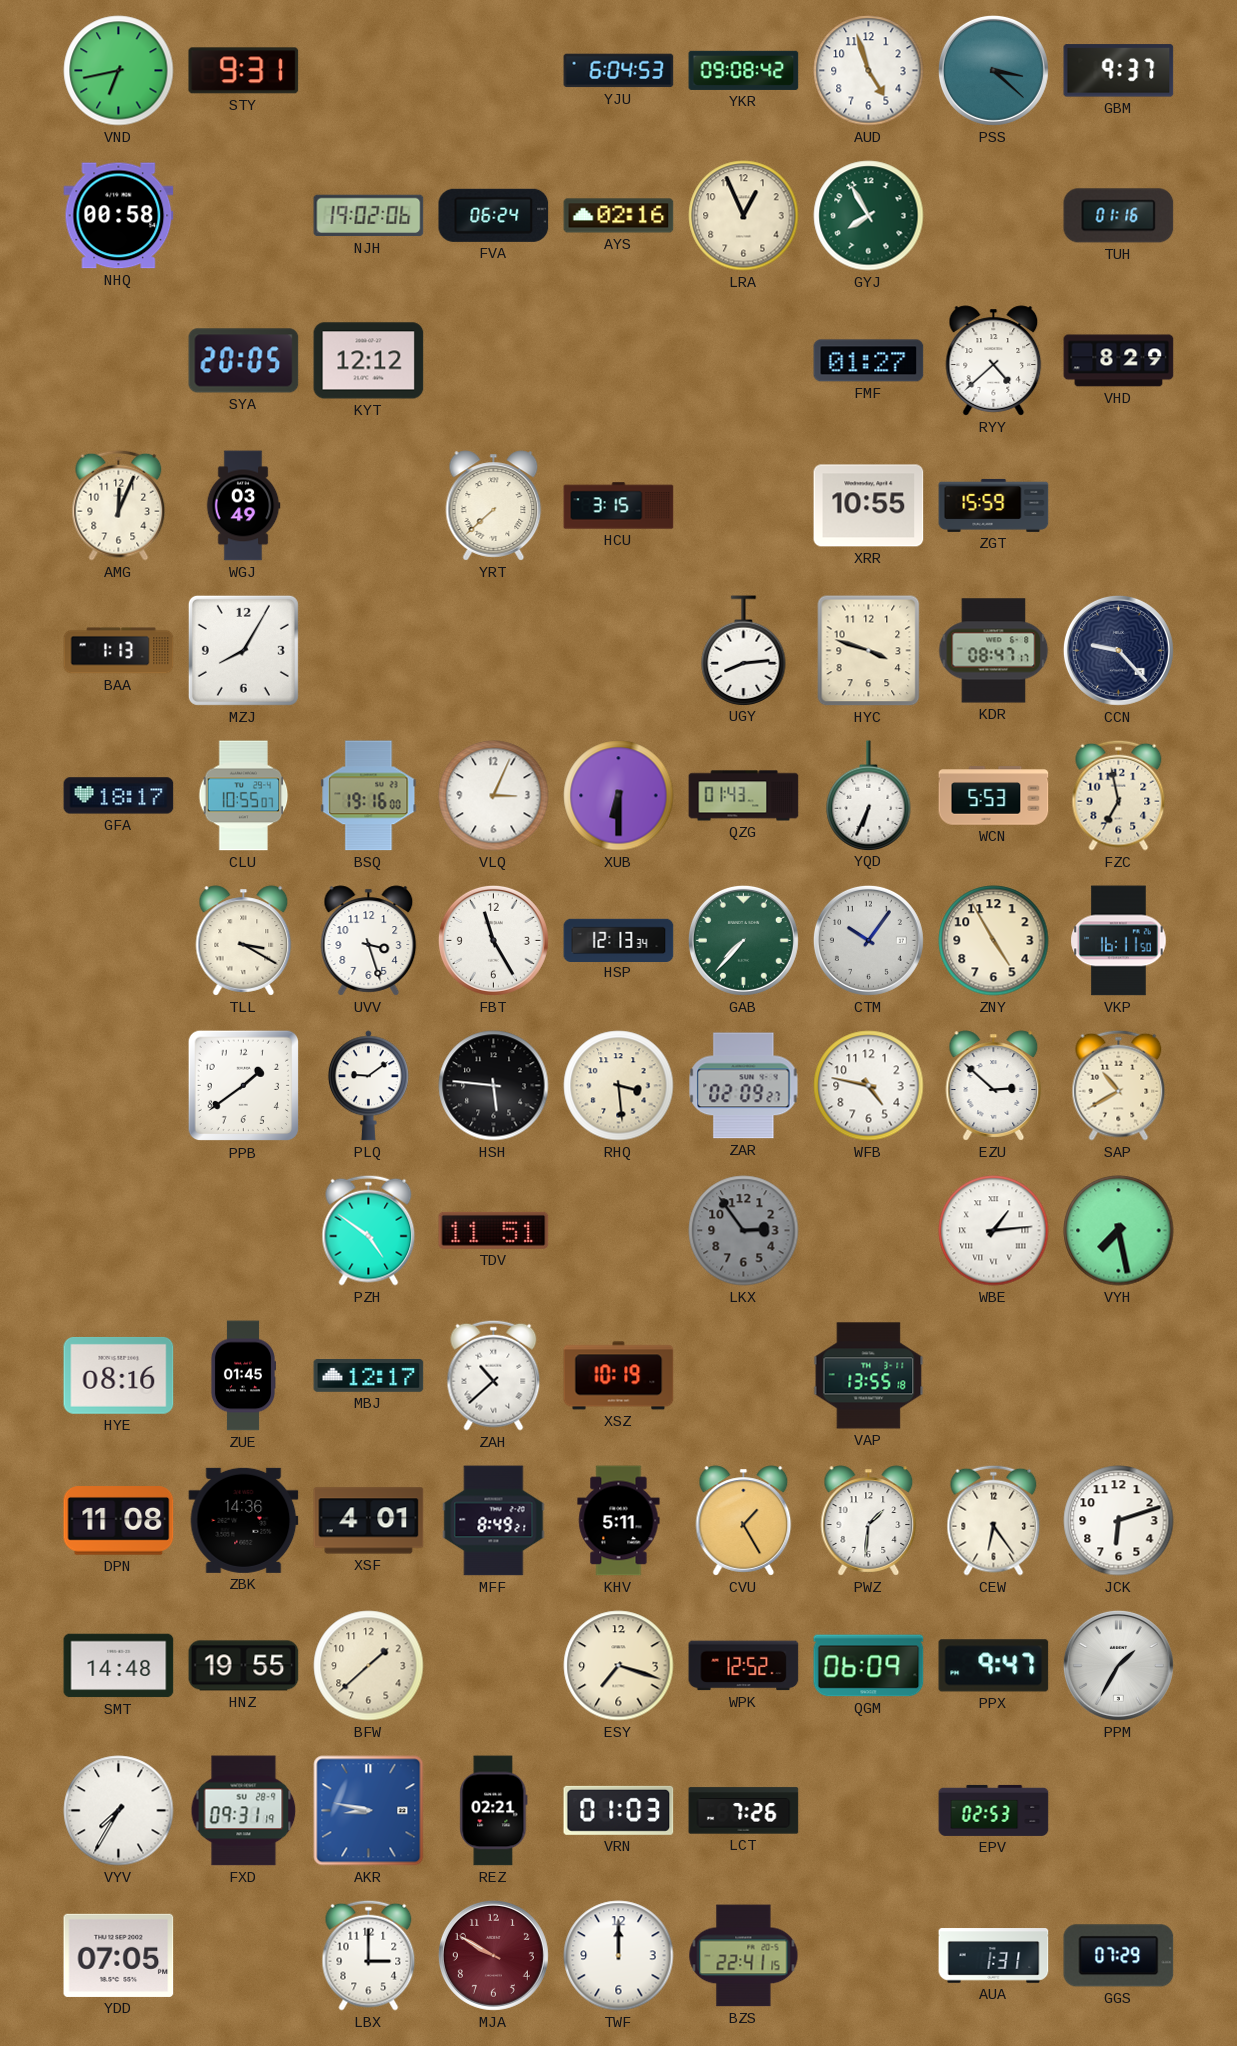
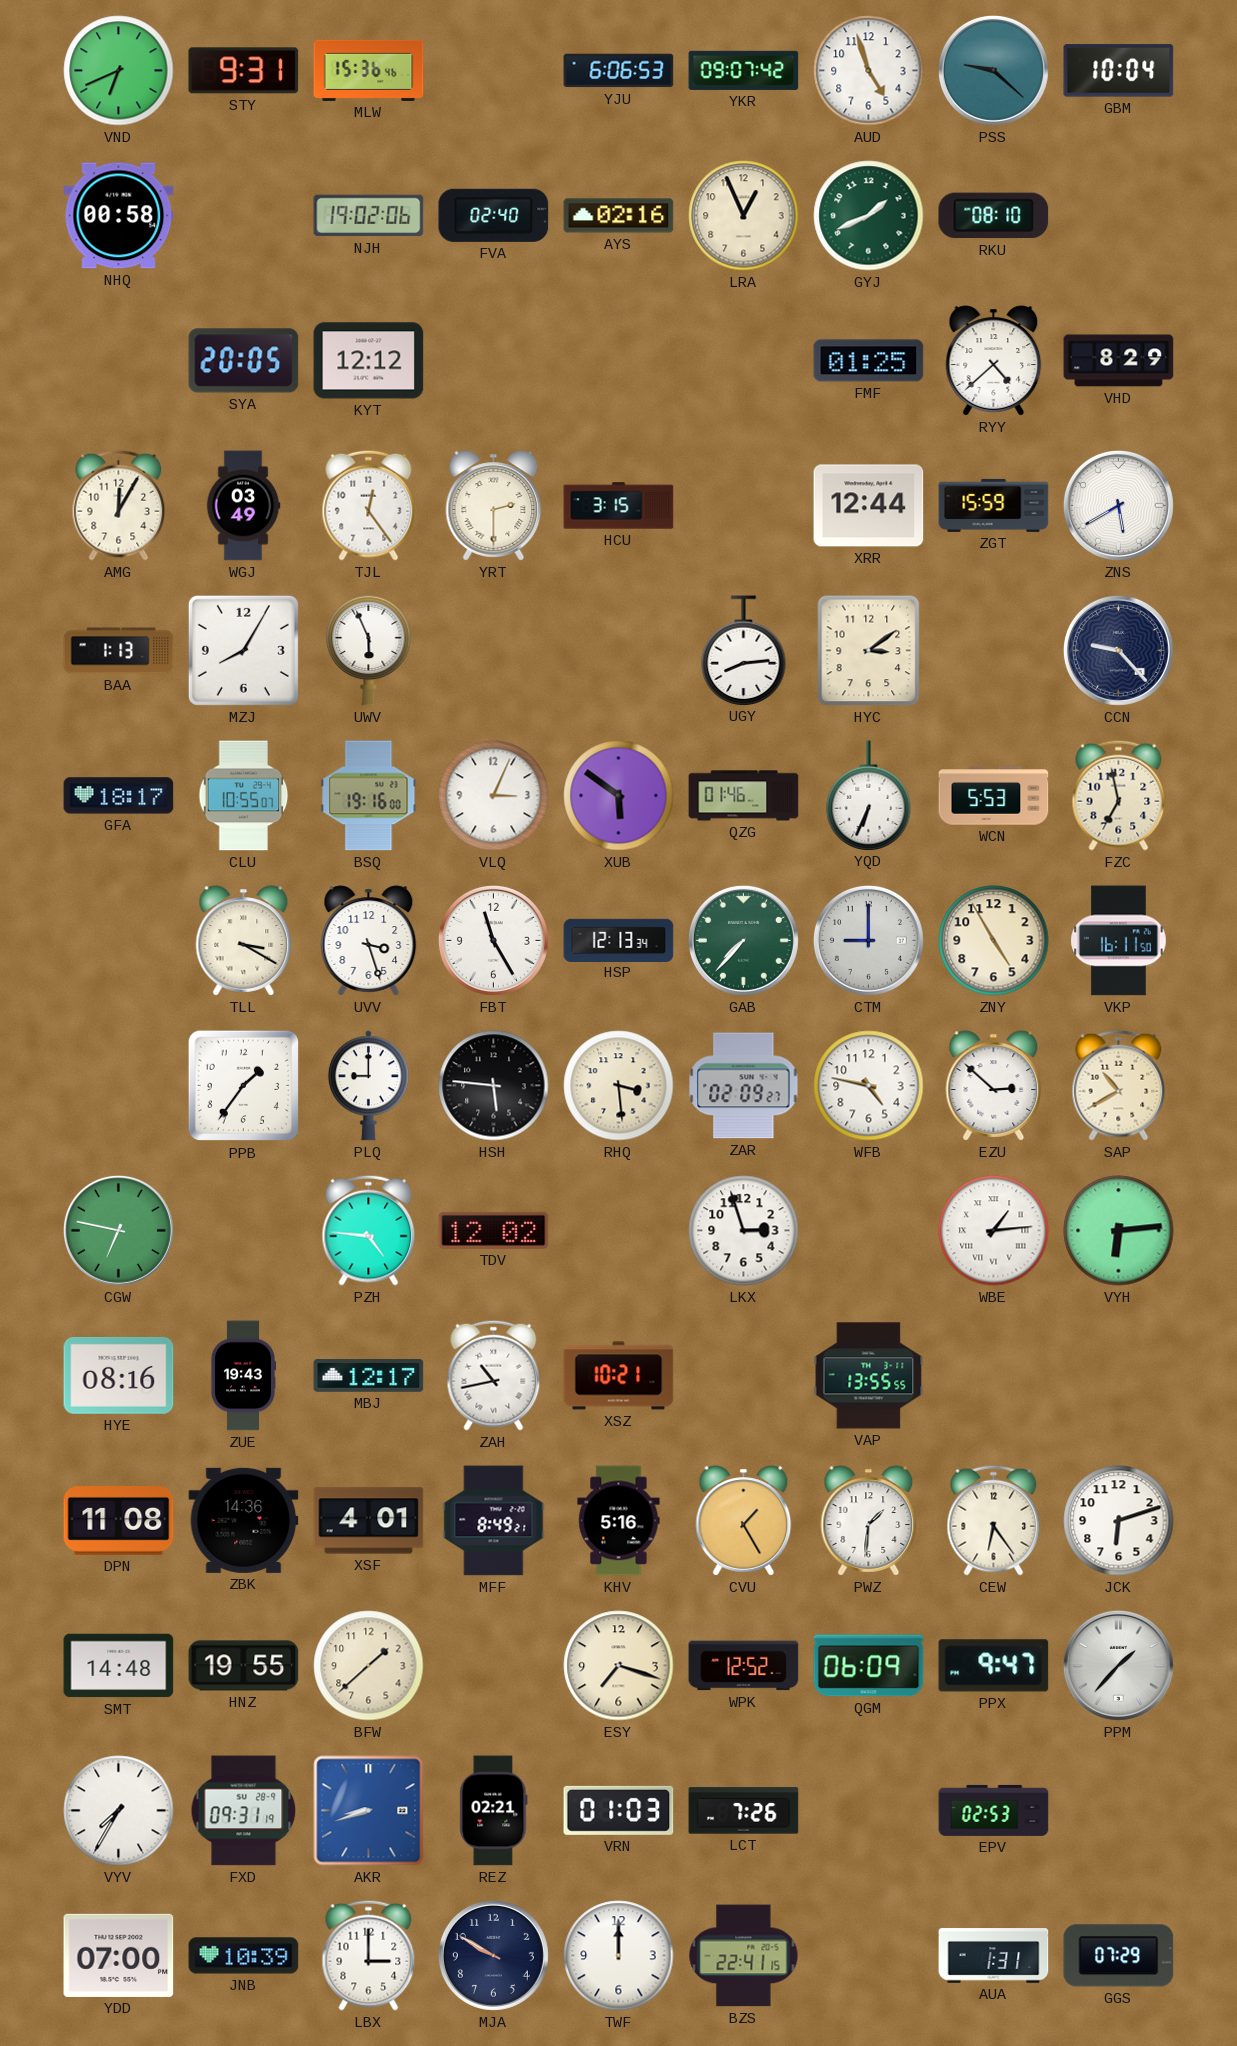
VND: 6:43 -> 6:41
MLW: none -> 15:36
YJU: 6:04 -> 6:06
YKR: 09:08 -> 09:07
PSS: 3:22 -> 9:22
GBM: 9:37 -> 10:04
FVA: 06:24 -> 02:40
GYJ: 7:55 -> 1:41
RKU: none -> 08:10
TUH: 01:16 -> none
FMF: 01:27 -> 01:25
AMG: 12:04 -> 12:05
TJL: none -> 12:24
YRT: 7:38 -> 2:30
XRR: 10:55 -> 12:44
ZNS: none -> 5:40
UWV: none -> 5:56
HYC: 3:48 -> 3:09
KDR: 08:47 -> none
XUB: 6:30 -> 5:51
QZG: 01:43 -> 01:46
CTM: 10:06 -> 9:00
PPB: 1:39 -> 1:36
PLQ: 9:09 -> 9:00
CGW: none -> 6:47
PZH: 4:51 -> 4:46
TDV: 11:51 -> 12:02
LKX: 2:54 -> 2:57
LKX dial: grey -> white
VYH: 7:28 -> 6:14
ZUE: 01:45 -> 19:43
ZAH: 10:38 -> 10:43
XSZ: 10:19 -> 10:21
VAP: 13:55:18 -> 13:55:55
KHV: 5:11 -> 5:16
PPM: 1:35 -> 1:37
AKR: 8:47 -> 8:42
YDD: 07:05 -> 07:00
JNB: none -> 10:39
MJA dial: burgundy -> navy
